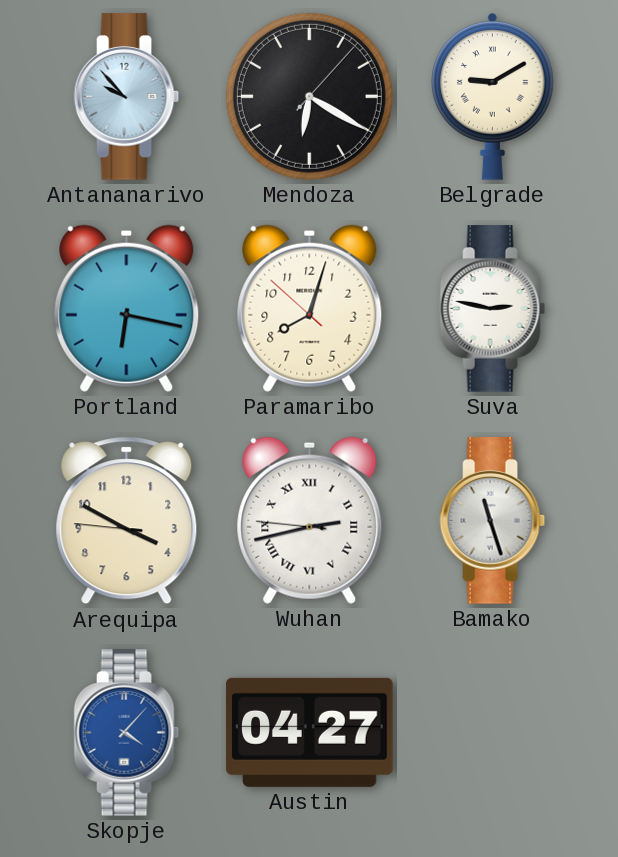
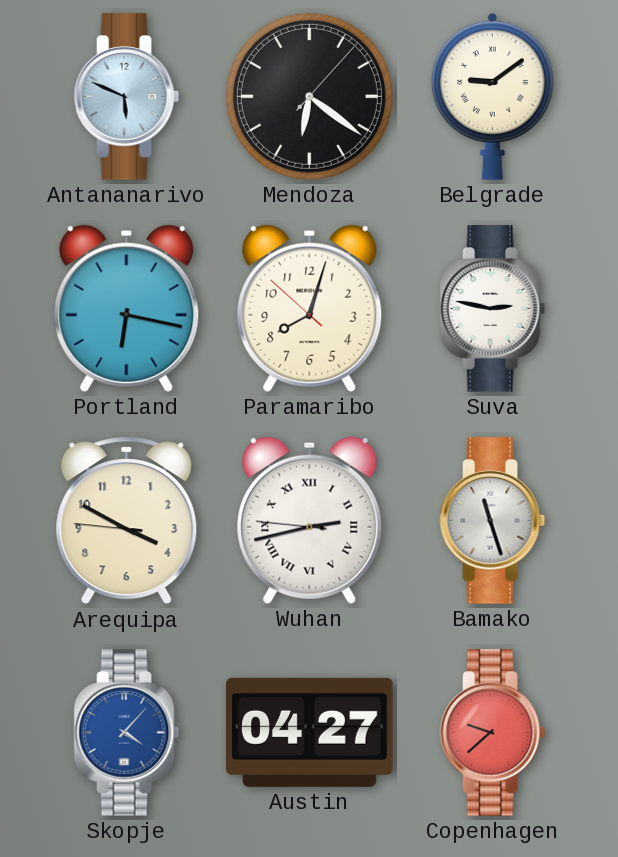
Antananarivo: 9:53 -> 5:49
Mendoza: 6:20 -> 6:21
Belgrade: 9:10 -> 9:09
Copenhagen: none -> 9:38
